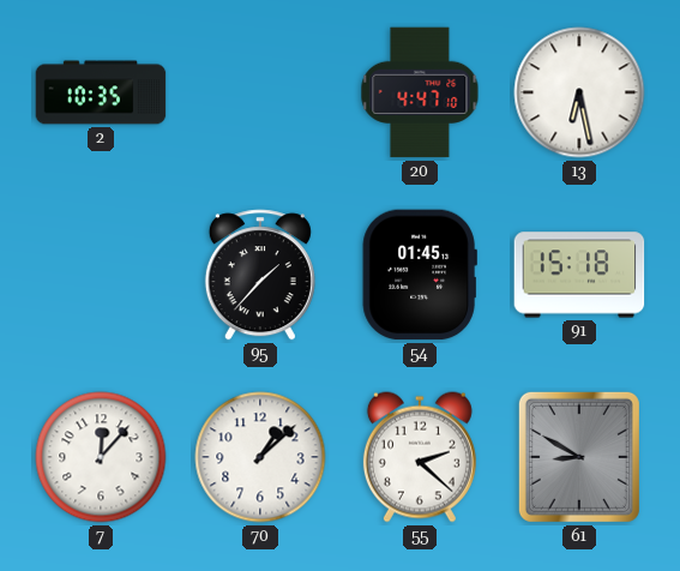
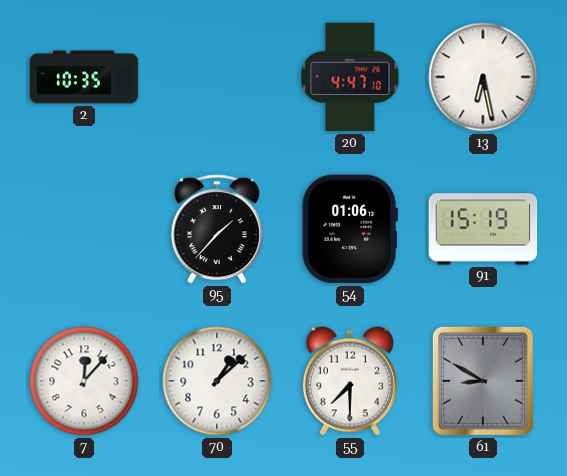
54: 01:45 -> 01:06
91: 15:18 -> 15:19
55: 2:22 -> 7:30
